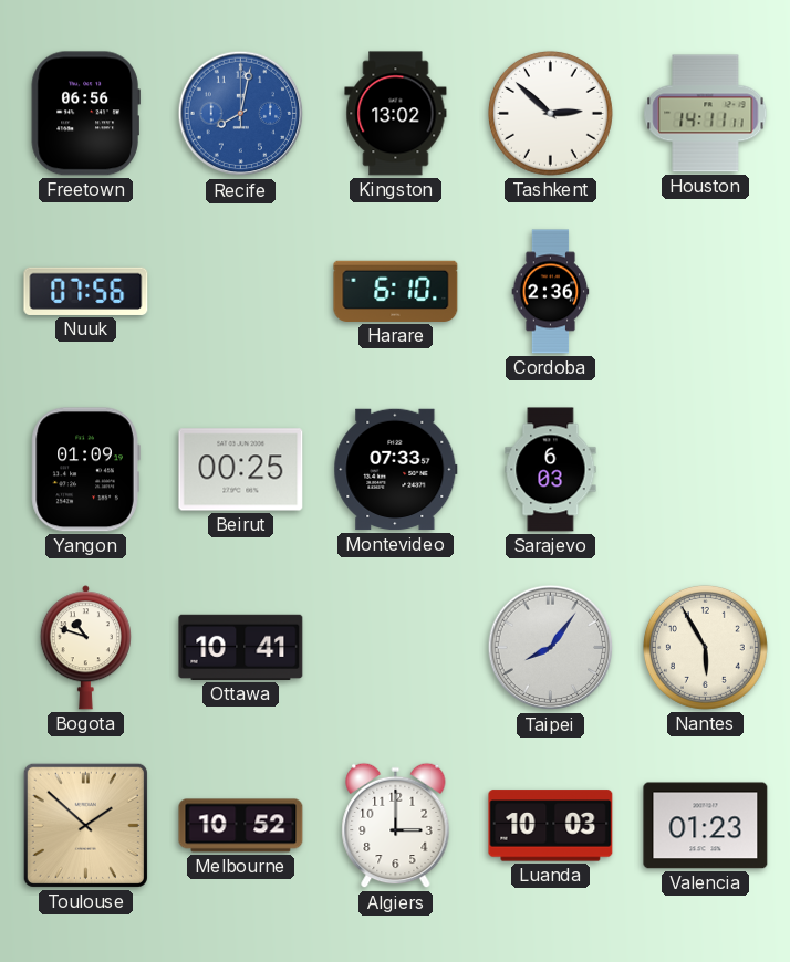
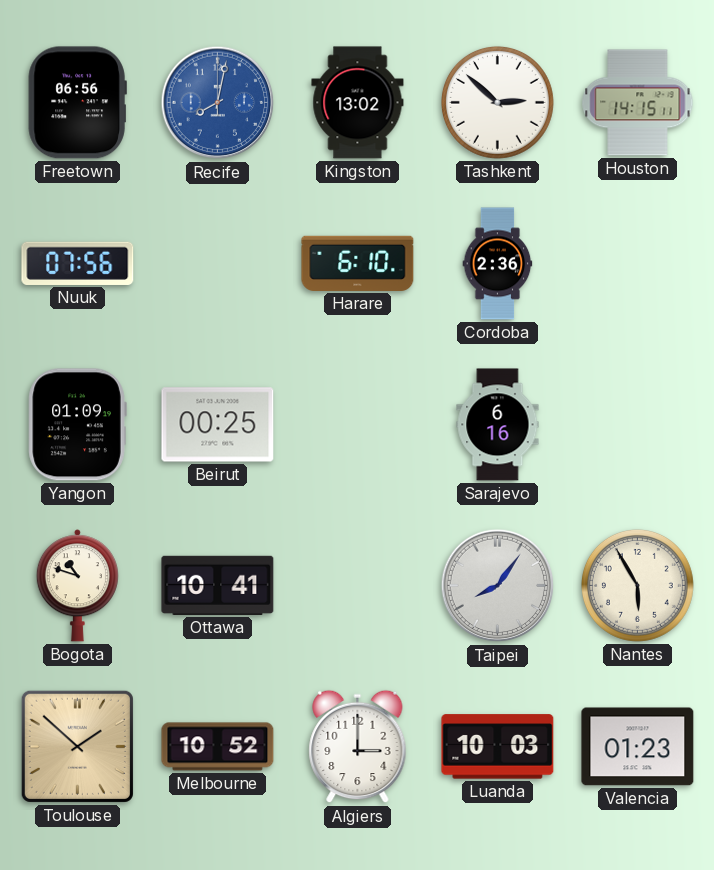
Houston: 14:11 -> 14:15
Montevideo: 07:33 -> none
Sarajevo: 6:03 -> 6:16
